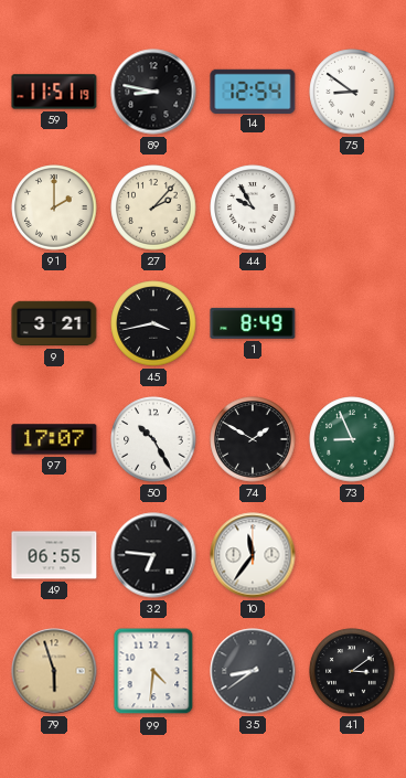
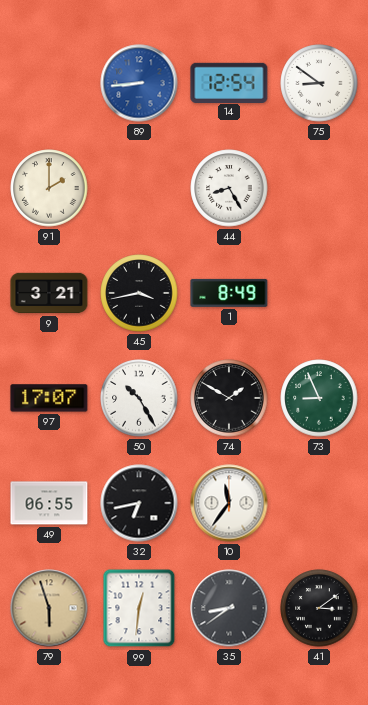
59: 11:51 -> none
89: 8:47 -> 8:44
89 dial: black -> blue
27: 2:07 -> none
44: 9:55 -> 8:25
32: 6:46 -> 6:43
99: 4:31 -> 12:31
